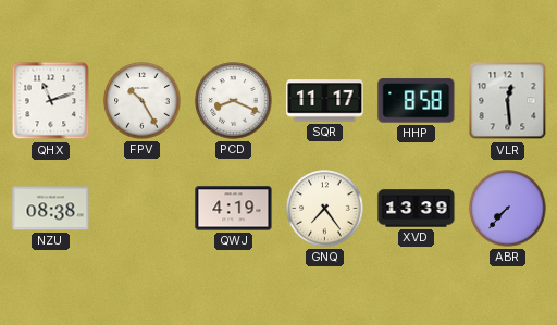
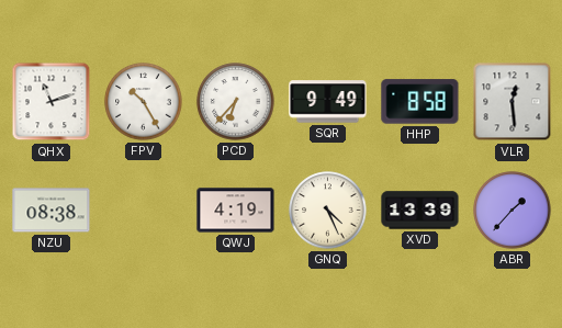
PCD: 8:19 -> 6:37
SQR: 11:17 -> 9:49
GNQ: 7:24 -> 4:26
ABR: 7:37 -> 1:37
